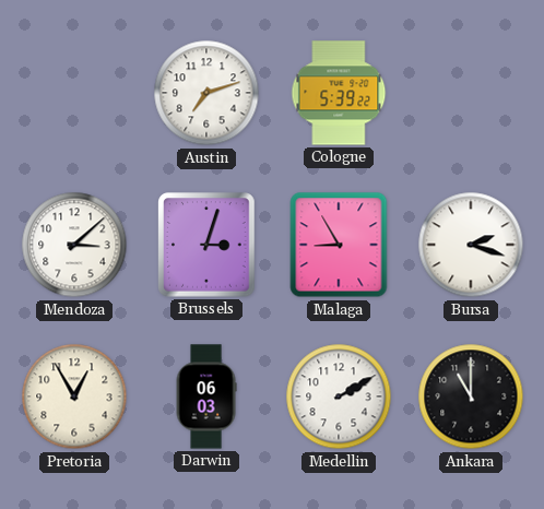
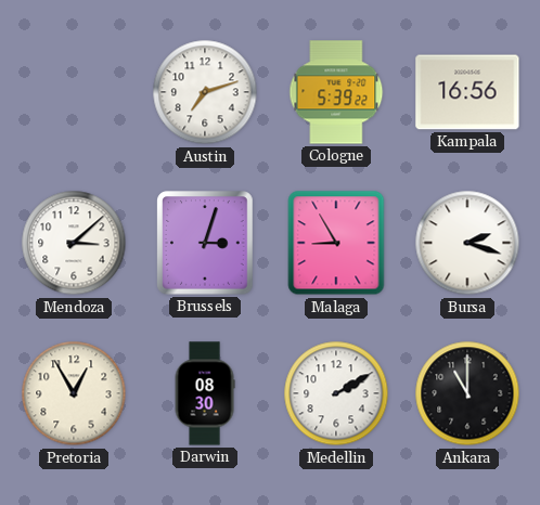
Kampala: none -> 16:56
Darwin: 06:03 -> 08:30
